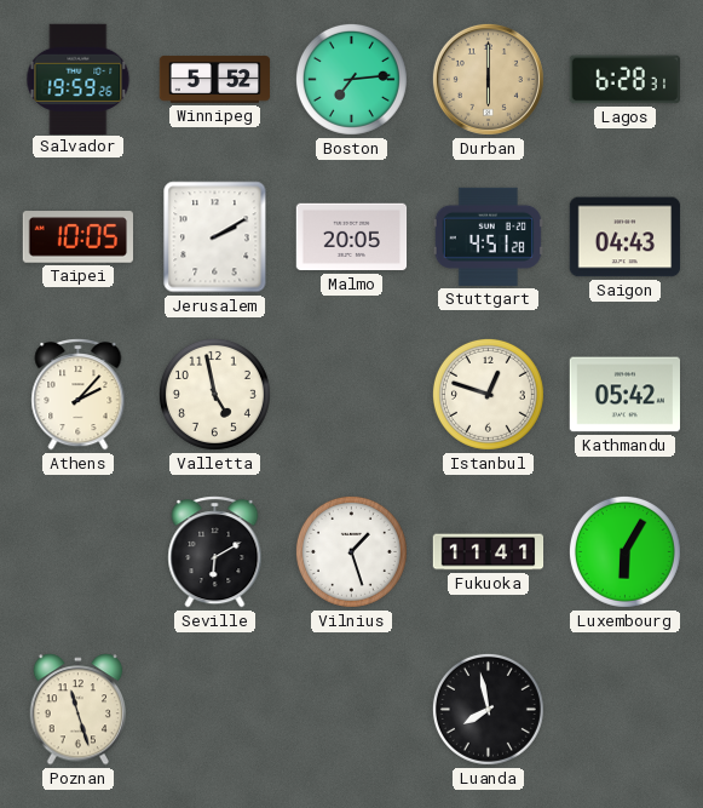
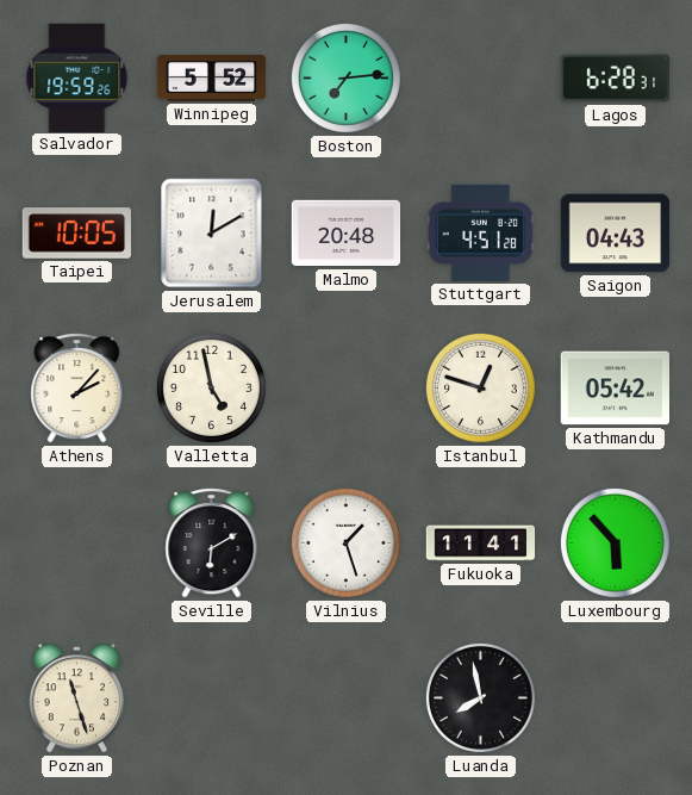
Durban: 6:00 -> none
Jerusalem: 2:10 -> 12:10
Malmo: 20:05 -> 20:48
Luxembourg: 6:05 -> 5:53
